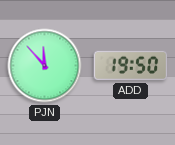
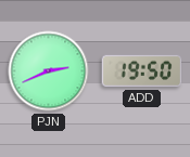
PJN: 11:53 -> 2:41
